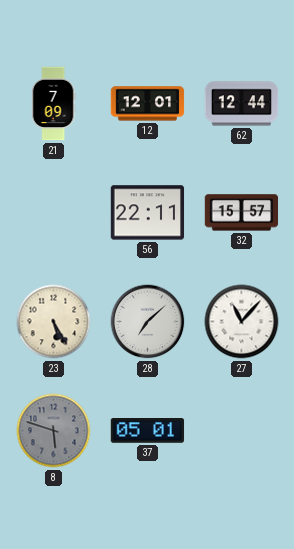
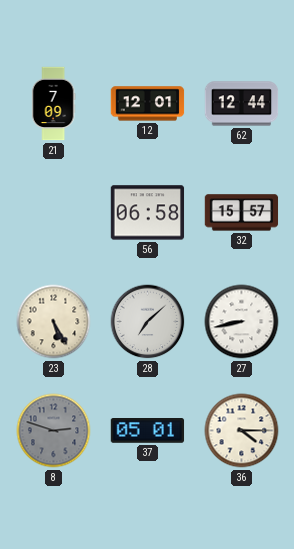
56: 22:11 -> 06:58
27: 11:07 -> 8:43
8: 5:48 -> 2:48
36: none -> 4:15
